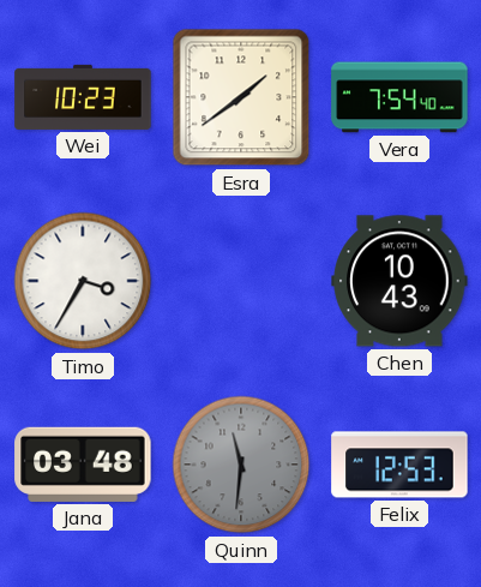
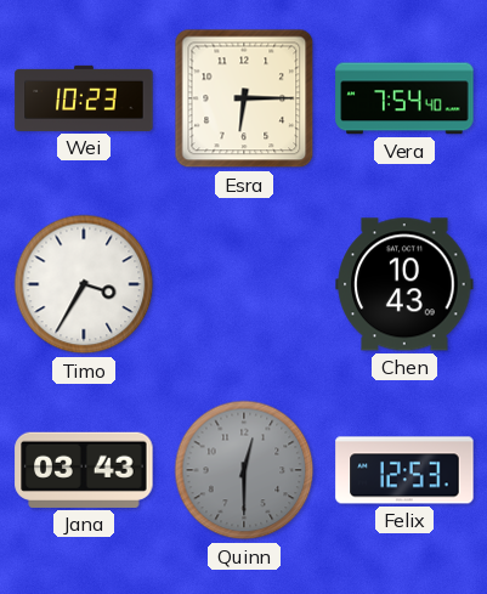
Esra: 1:39 -> 6:15
Jana: 03:48 -> 03:43
Quinn: 11:31 -> 12:30
